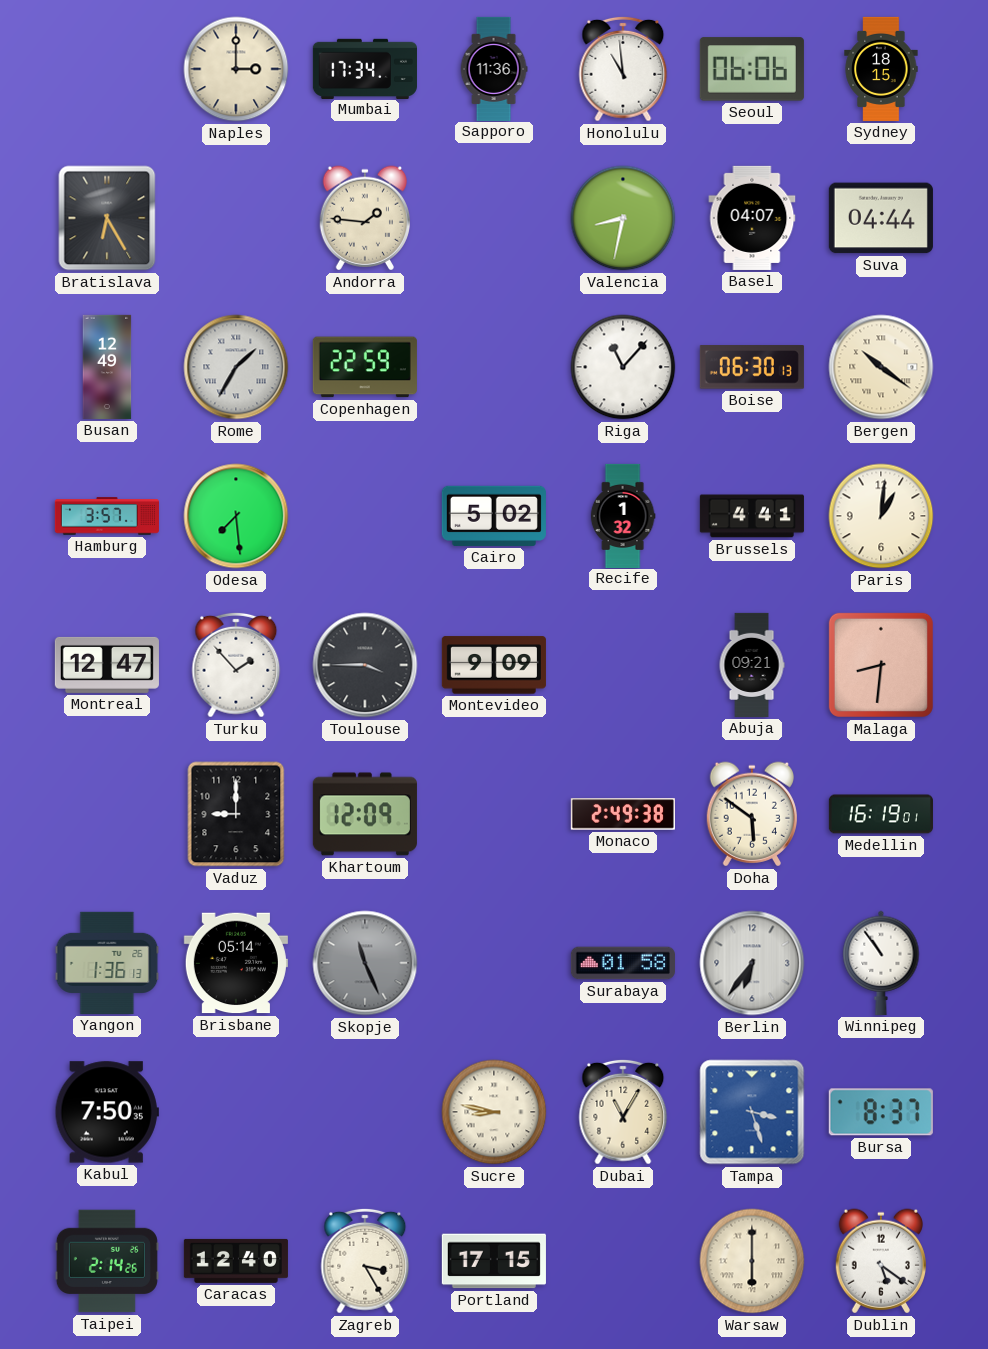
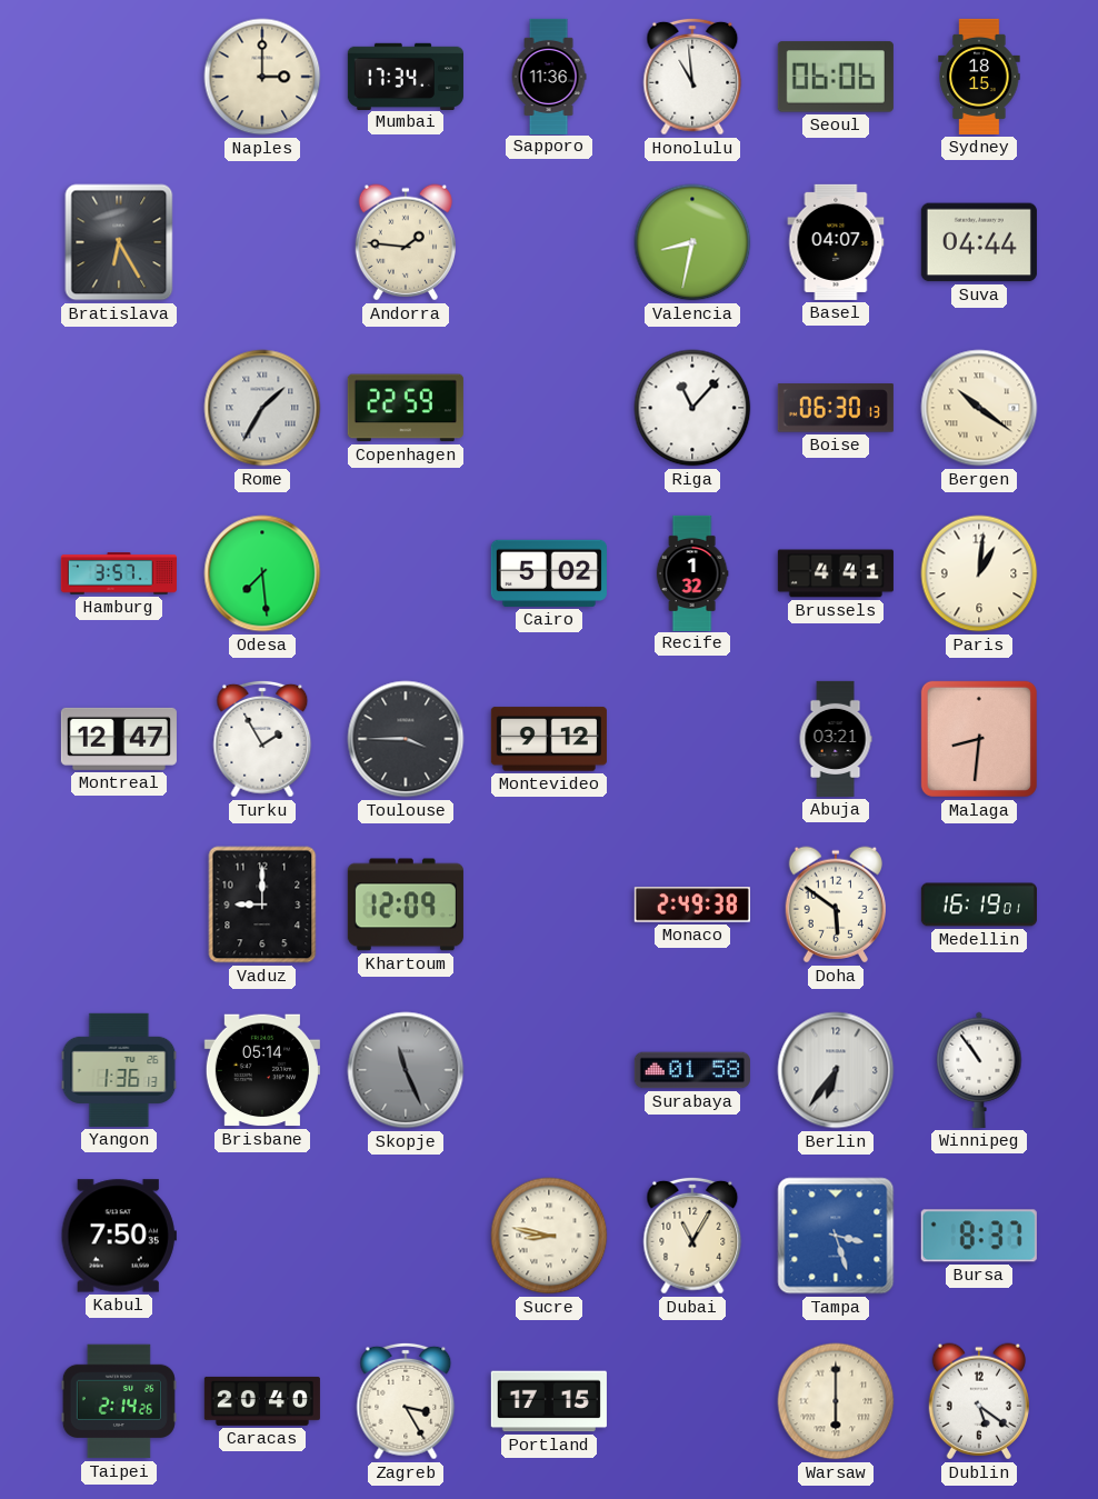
Busan: 12:49 -> none
Turku: 1:53 -> 1:55
Montevideo: 9:09 -> 9:12
Abuja: 09:21 -> 03:21
Caracas: 12:40 -> 20:40
